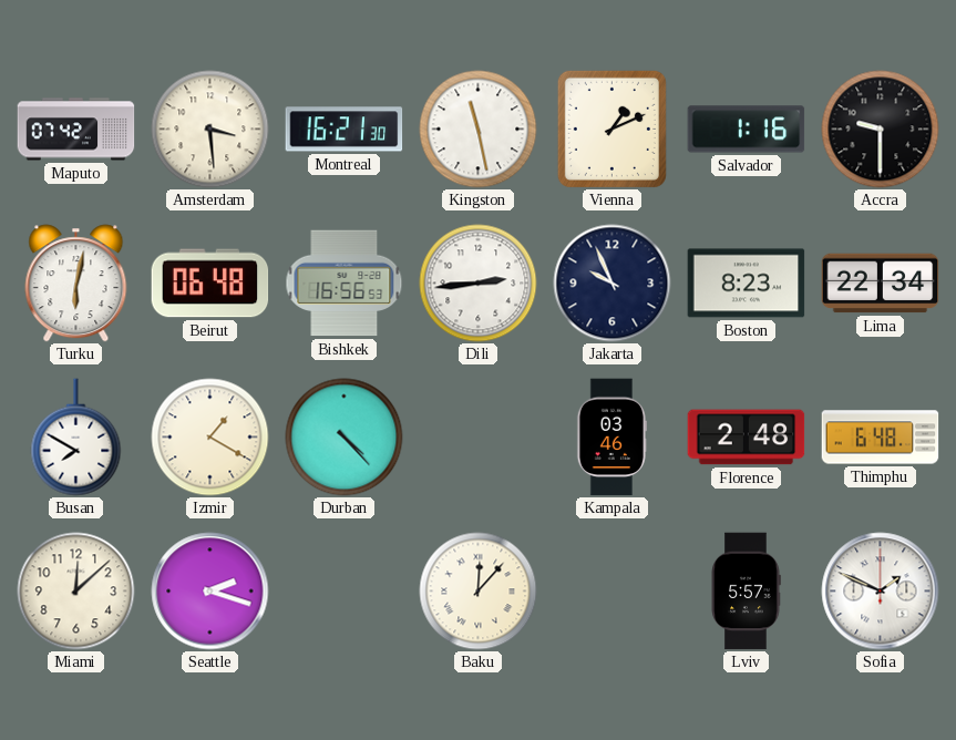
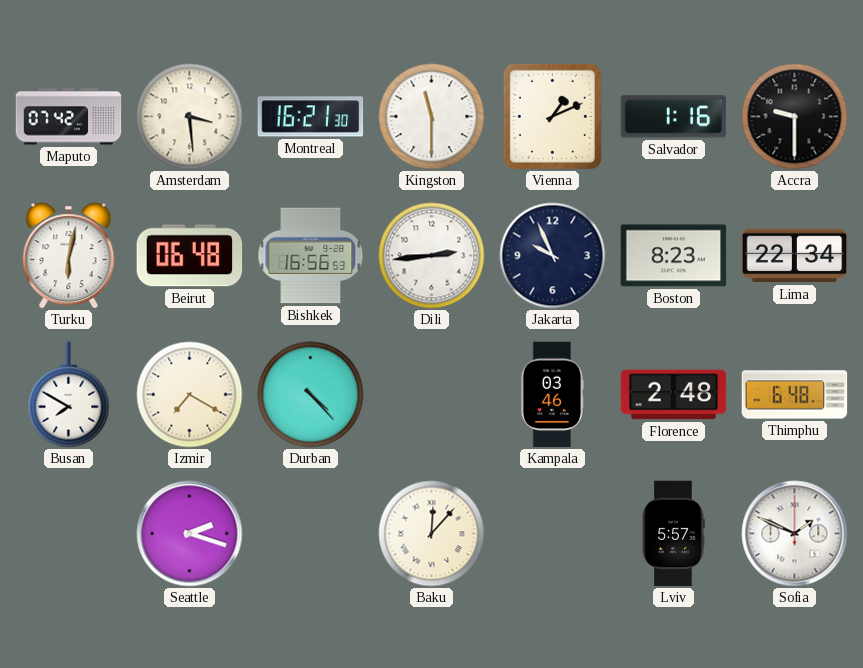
Kingston: 11:28 -> 11:30
Izmir: 1:20 -> 7:20
Miami: 12:08 -> none
